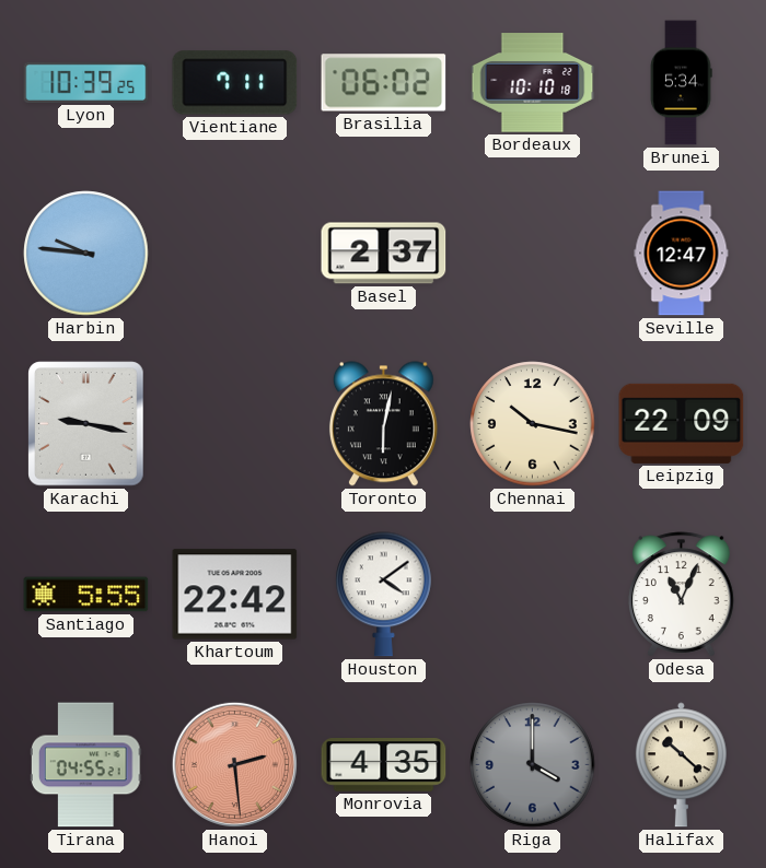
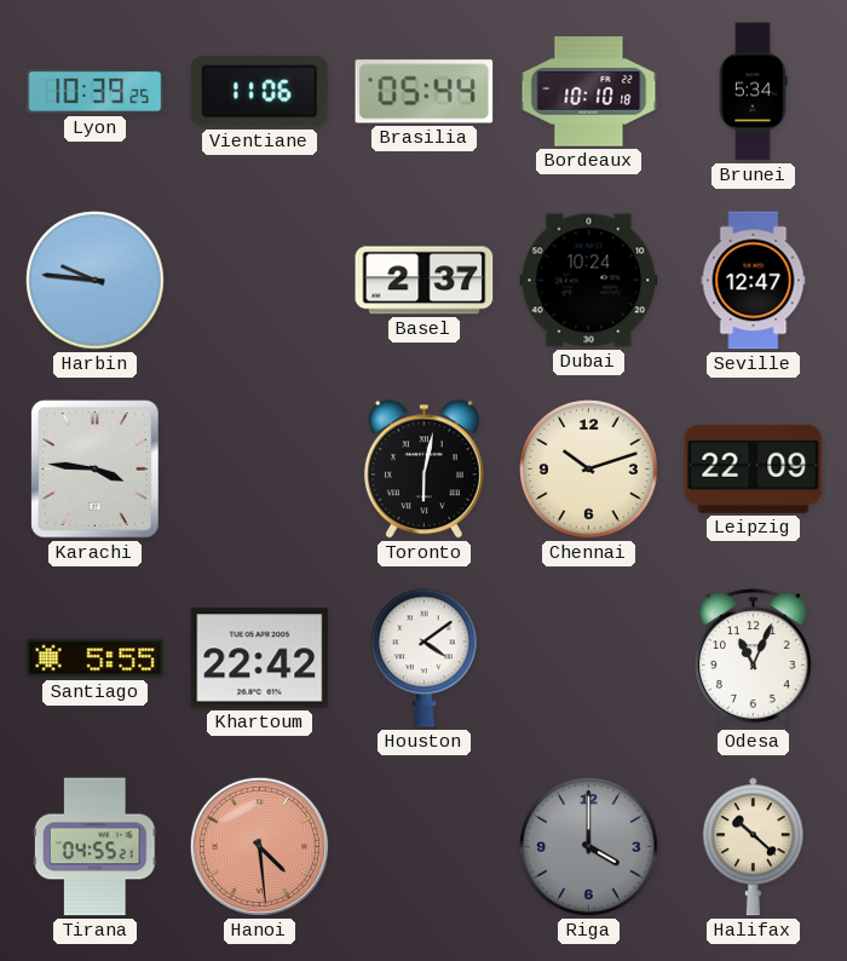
Vientiane: 7:11 -> 11:06
Brasilia: 06:02 -> 05:44
Dubai: none -> 10:24
Karachi: 9:17 -> 3:46
Chennai: 10:17 -> 10:12
Hanoi: 2:29 -> 4:29
Monrovia: 4:35 -> none
